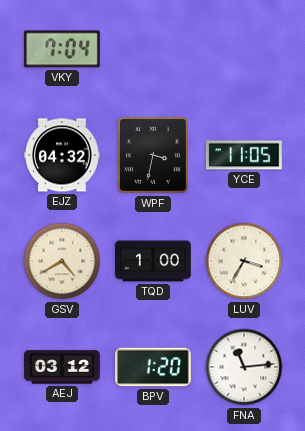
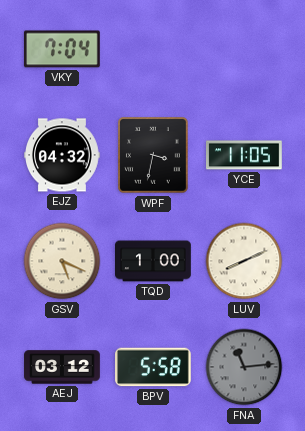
GSV: 4:40 -> 5:19
LUV: 3:35 -> 8:11
BPV: 1:20 -> 5:58
FNA dial: white -> grey
